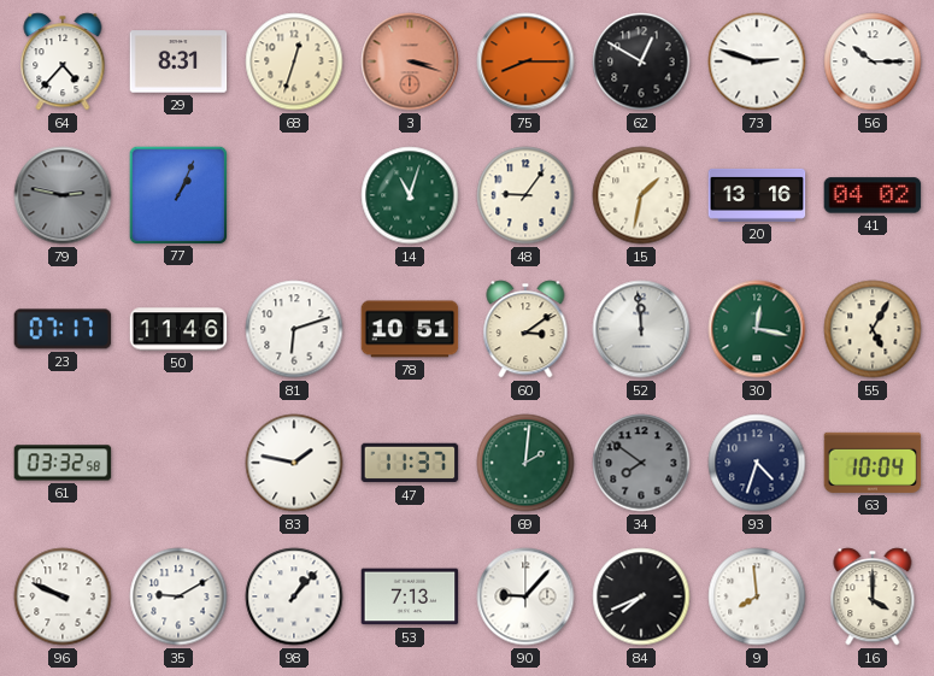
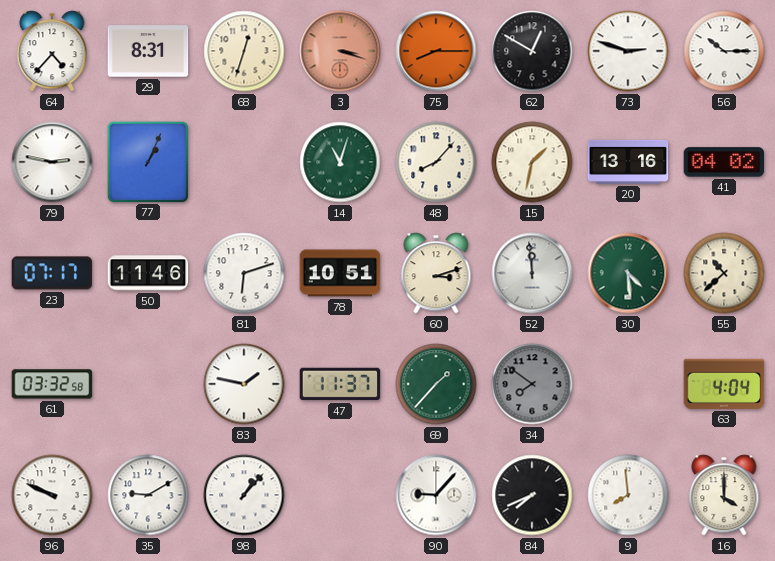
79 dial: grey -> white
48: 9:06 -> 8:07
60: 3:09 -> 3:12
30: 12:17 -> 4:29
55: 5:05 -> 10:38
69: 2:01 -> 1:37
93: 4:33 -> none
63: 10:04 -> 4:04
53: 7:13 -> none
